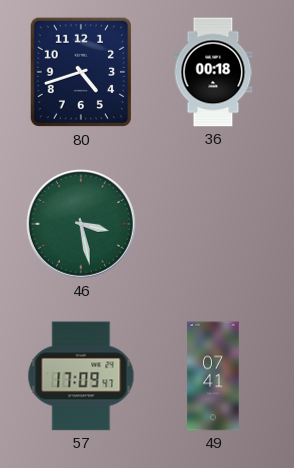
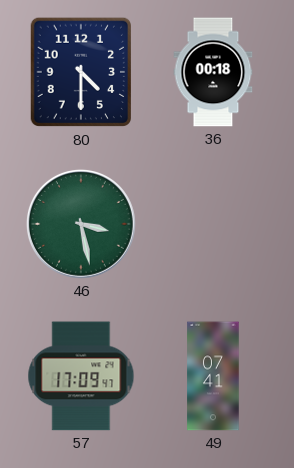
80: 4:42 -> 4:30
